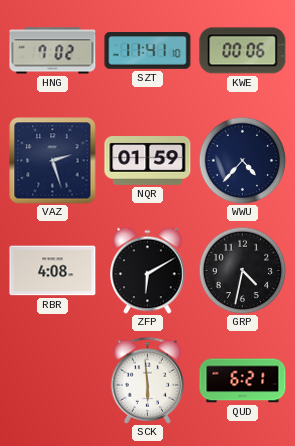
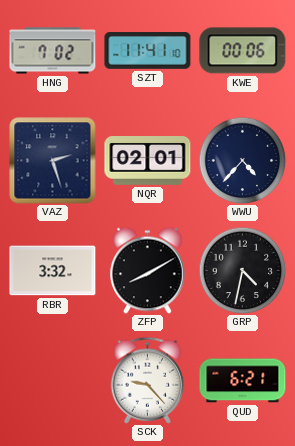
NQR: 01:59 -> 02:01
RBR: 4:08 -> 3:32
ZFP: 6:10 -> 8:10
SCK: 5:59 -> 9:23
